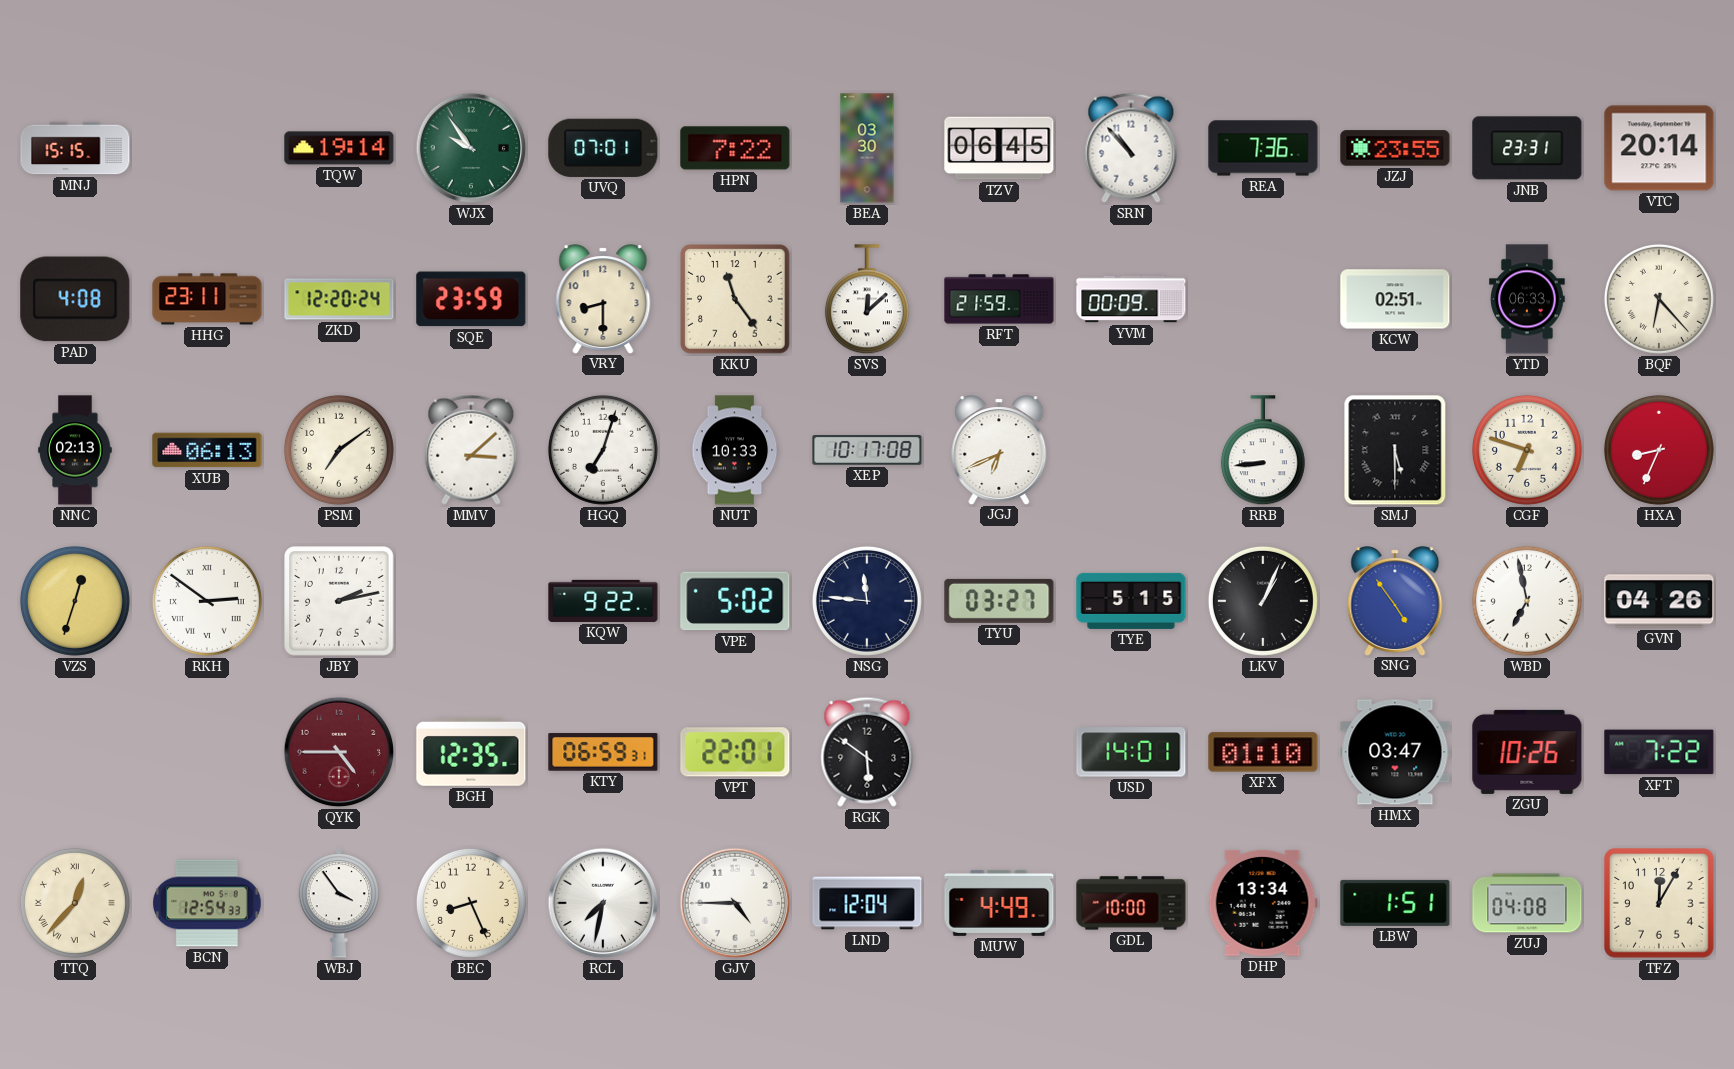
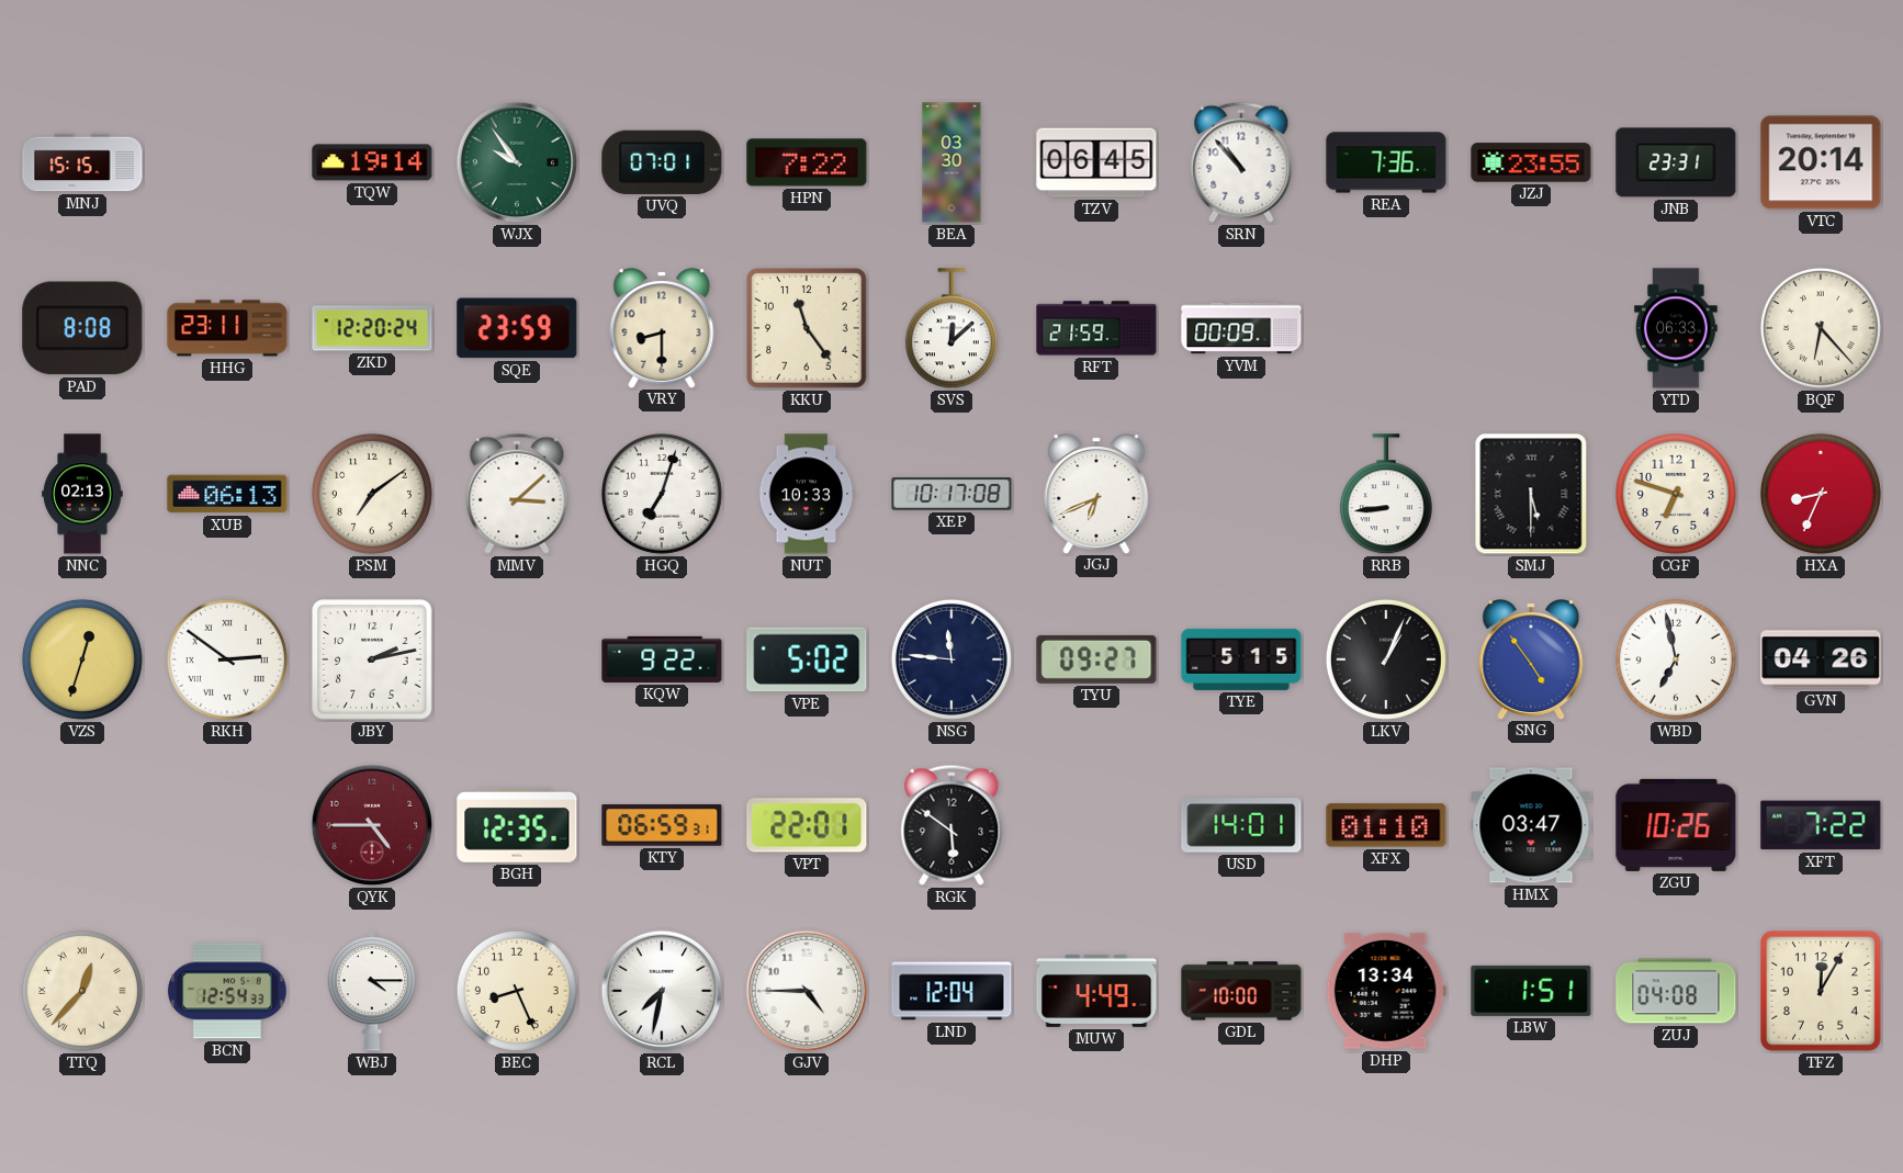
PAD: 4:08 -> 8:08
KCW: 02:51 -> none
TYU: 03:27 -> 09:27
WBJ: 3:54 -> 4:15
